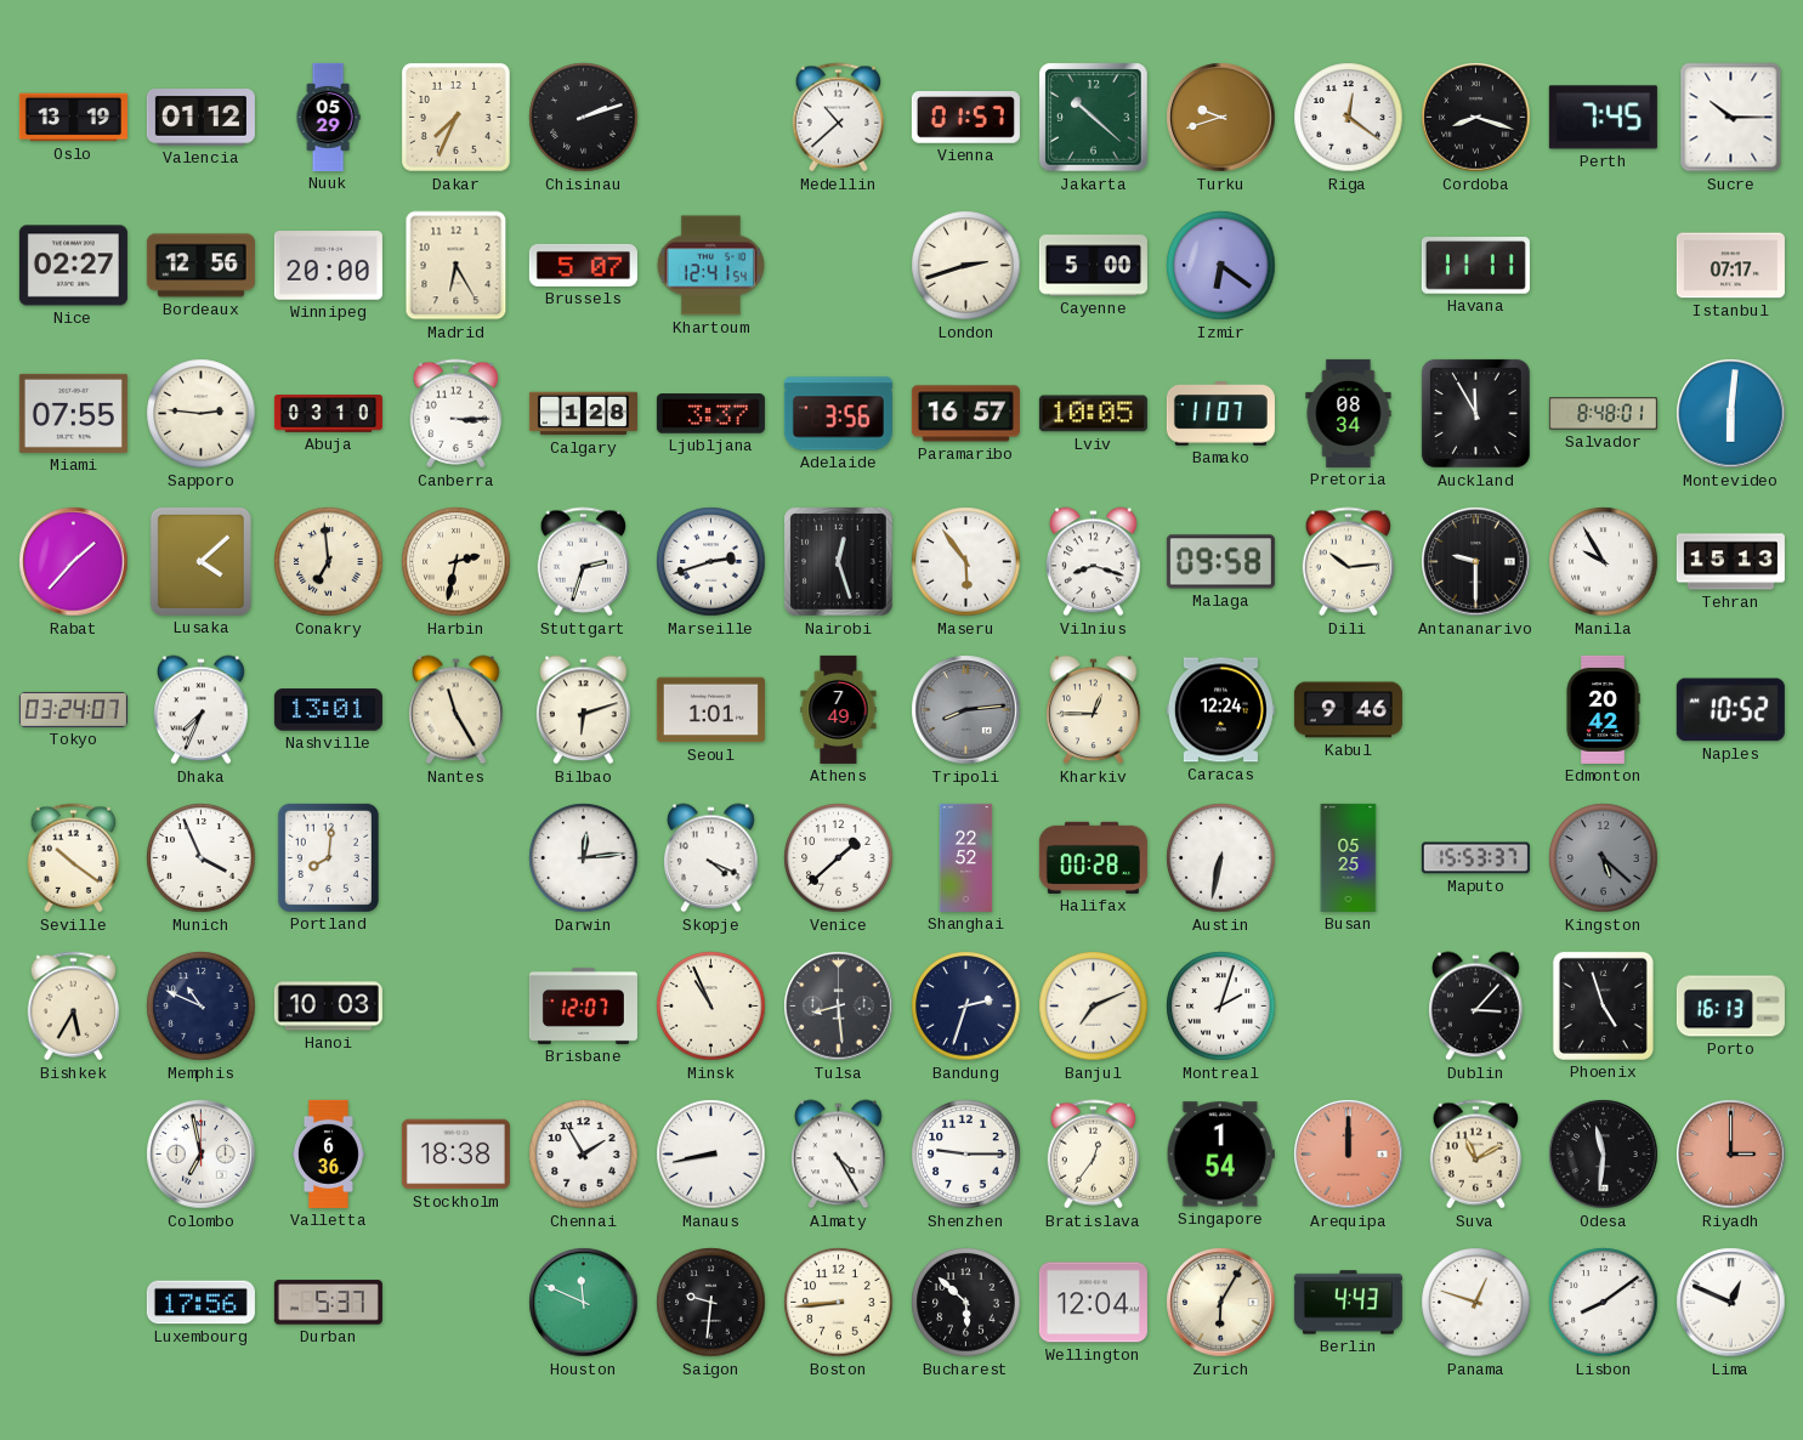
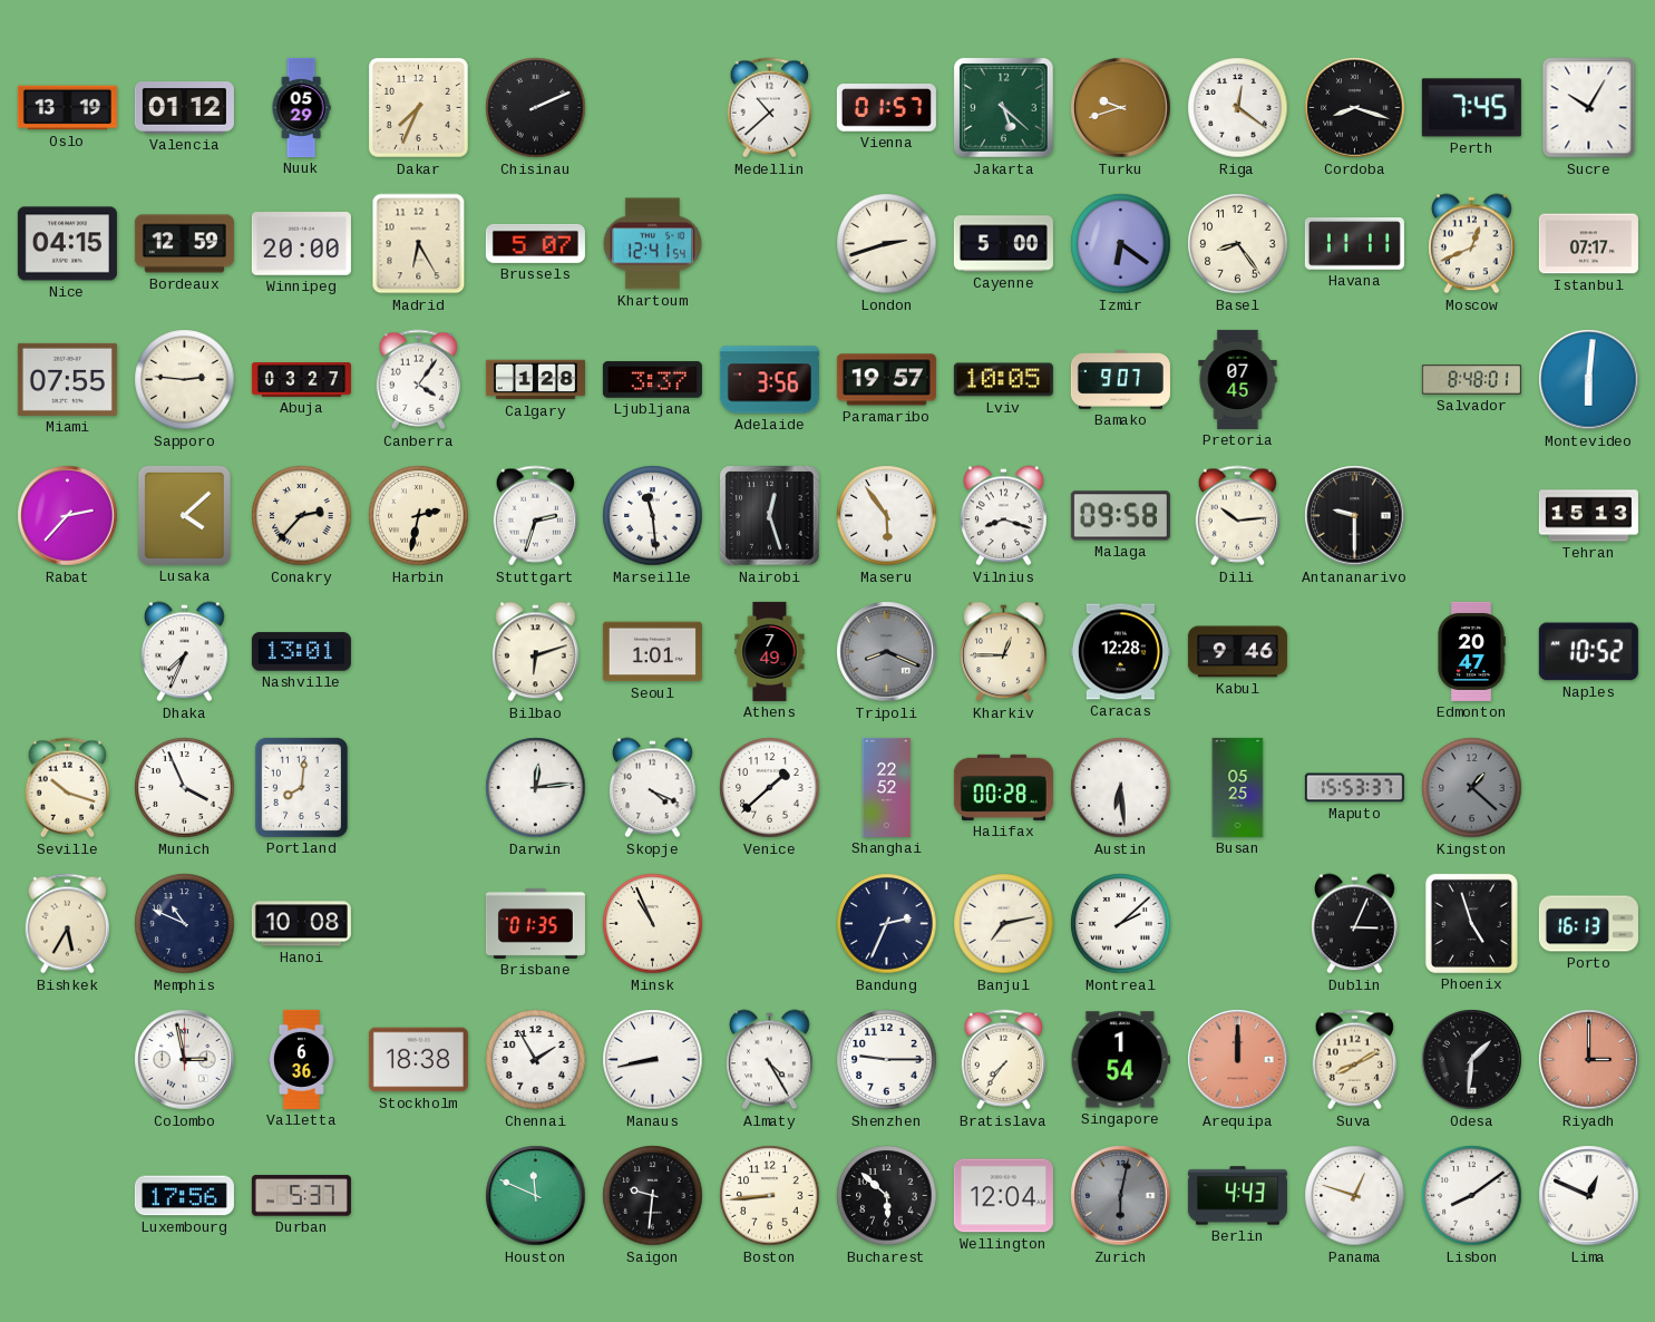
Chisinau: 2:12 -> 2:11
Jakarta: 10:22 -> 5:22
Sucre: 10:15 -> 10:05
Nice: 02:27 -> 04:15
Bordeaux: 12:56 -> 12:59
Basel: none -> 8:24
Moscow: none -> 12:41
Abuja: 03:10 -> 03:27
Canberra: 3:15 -> 4:06
Paramaribo: 16:57 -> 19:57
Bamako: 11:07 -> 9:07
Pretoria: 08:34 -> 07:45
Auckland: 11:55 -> none
Rabat: 1:37 -> 2:37
Conakry: 6:59 -> 2:37
Marseille: 2:42 -> 11:29
Manila: 9:55 -> none
Tokyo: 03:24 -> none
Nantes: 11:25 -> none
Tripoli: 8:14 -> 8:19
Caracas: 12:24 -> 12:28
Edmonton: 20:42 -> 20:47
Seville: 10:21 -> 10:18
Austin: 6:32 -> 6:29
Kingston: 5:22 -> 1:22
Hanoi: 10:03 -> 10:08
Brisbane: 12:07 -> 01:35
Tulsa: 8:29 -> none
Bandung: 2:33 -> 2:34
Banjul: 7:11 -> 7:13
Montreal: 2:03 -> 2:08
Dublin: 3:07 -> 3:04
Colombo: 6:58 -> 2:58
Bratislava: 12:36 -> 7:36
Suva: 11:10 -> 8:10
Odesa: 11:31 -> 1:31
Zurich: 6:05 -> 6:02
Zurich dial: cream -> grey
